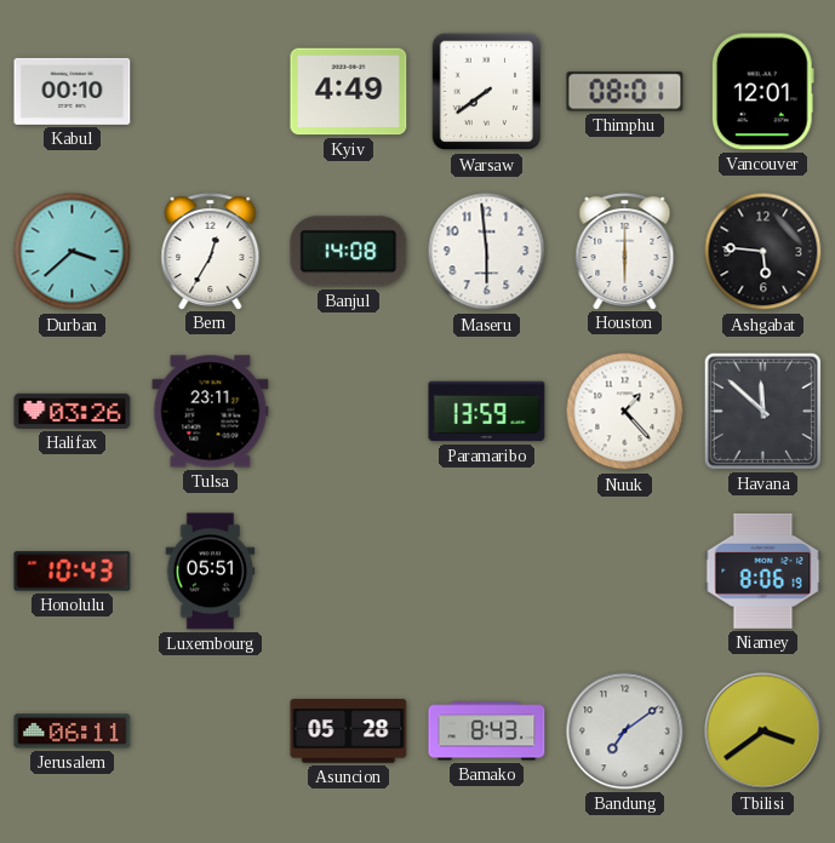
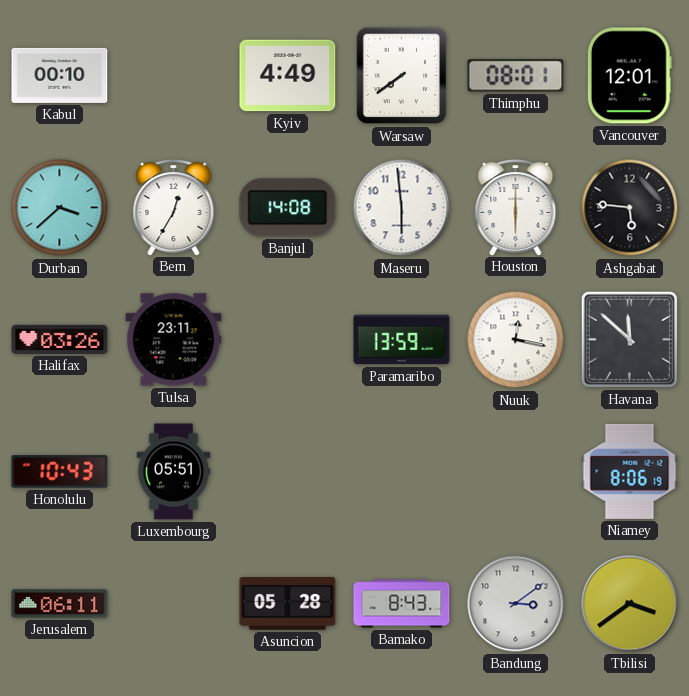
Nuuk: 1:23 -> 12:17
Bandung: 7:09 -> 3:09
